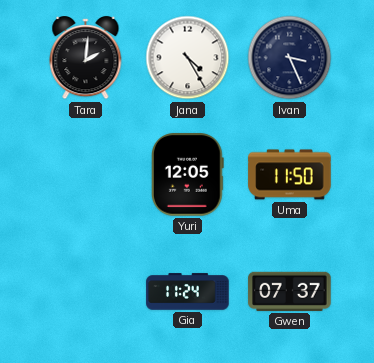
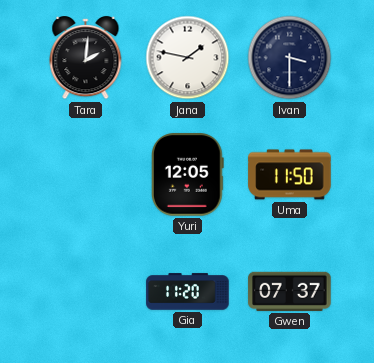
Jana: 4:25 -> 1:47
Ivan: 3:26 -> 3:30
Gia: 11:24 -> 11:20
